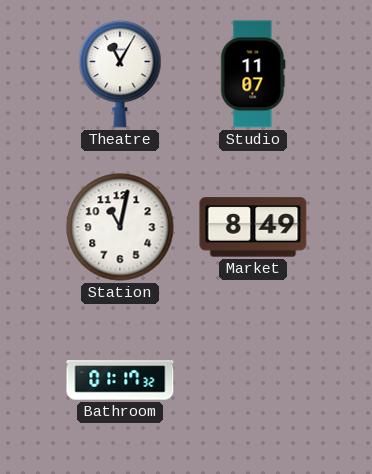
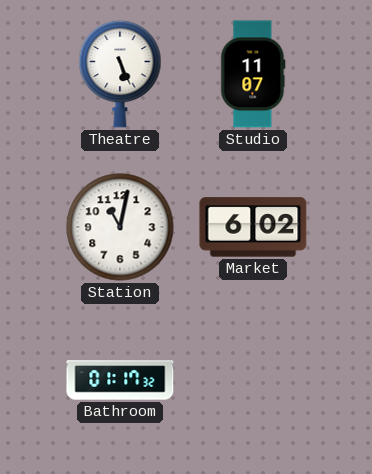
Theatre: 11:05 -> 5:26
Market: 8:49 -> 6:02
